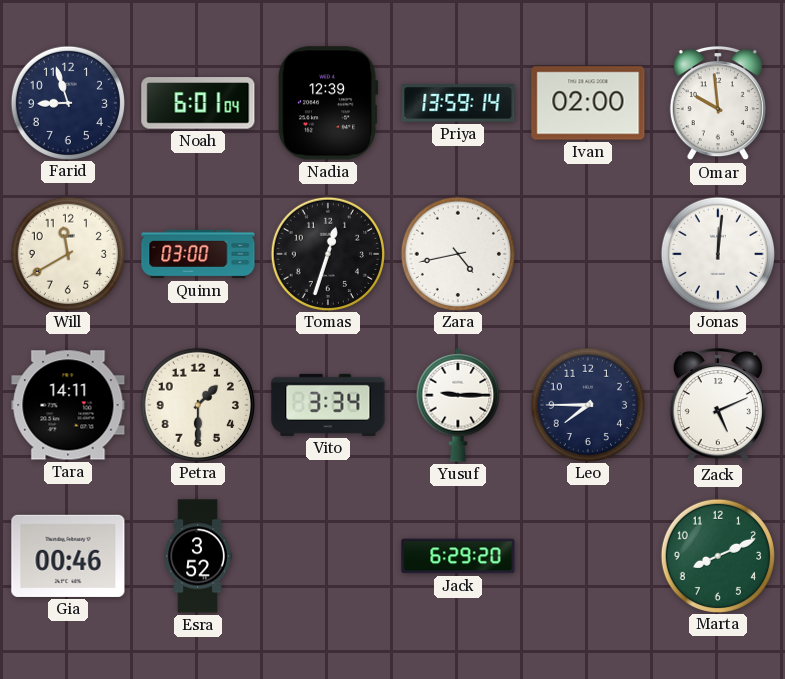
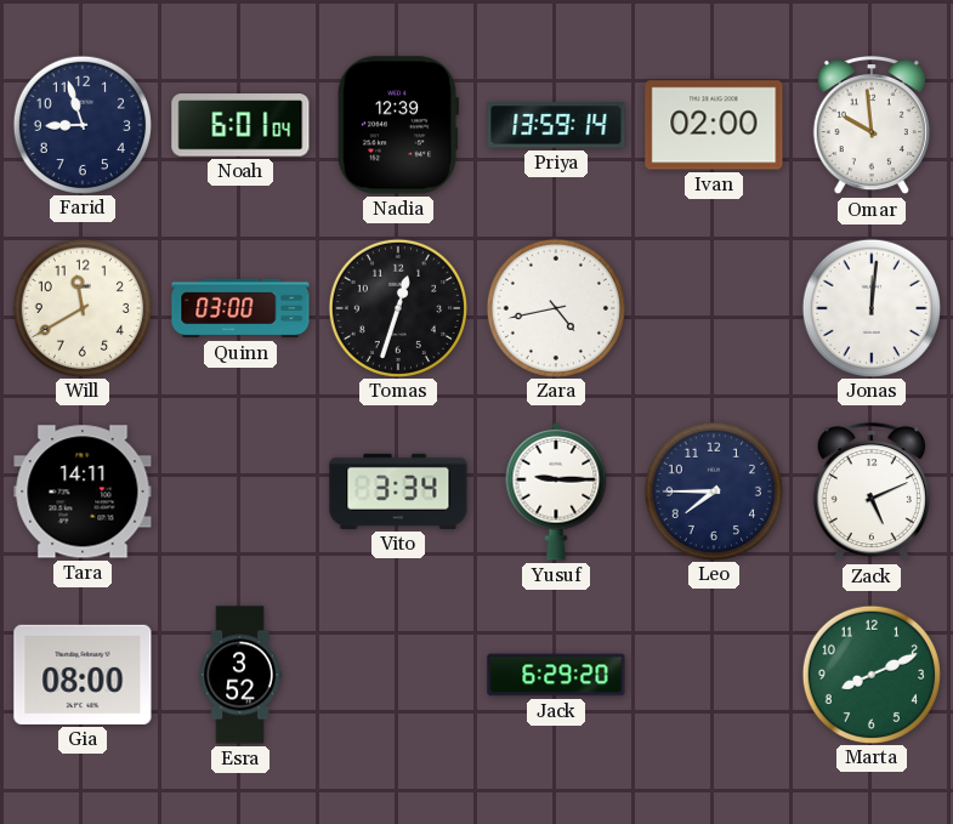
Petra: 1:30 -> none
Gia: 00:46 -> 08:00
